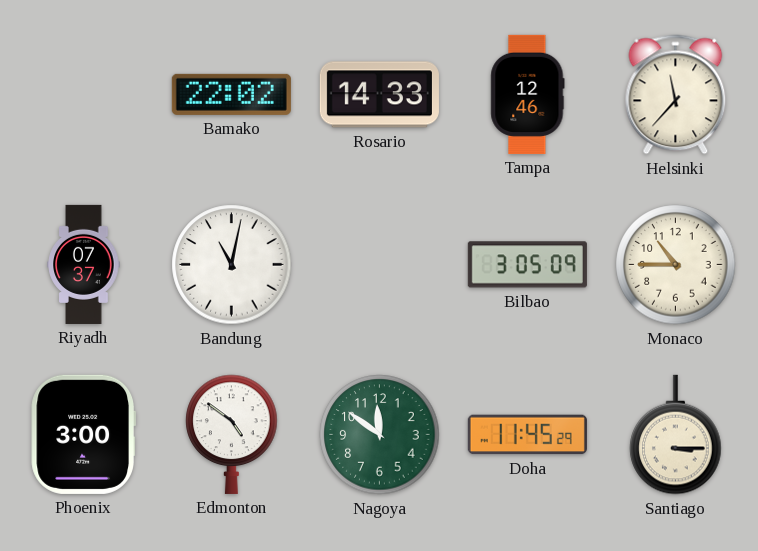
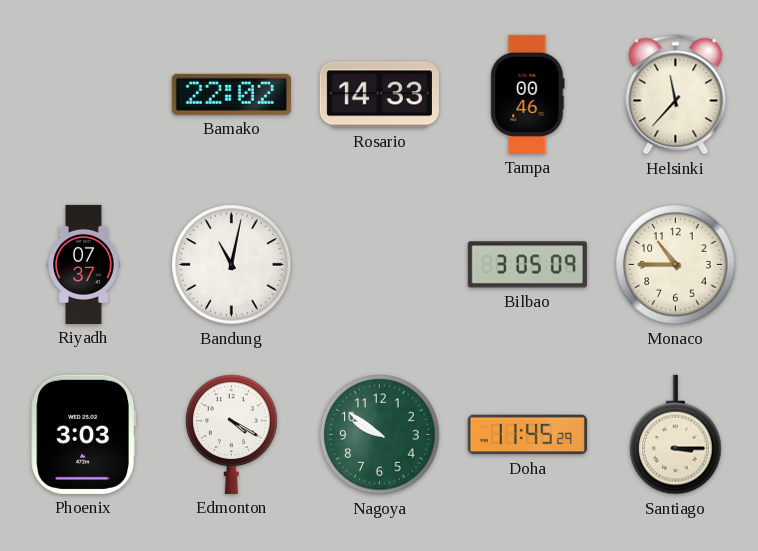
Tampa: 12:46 -> 00:46
Phoenix: 3:00 -> 3:03
Edmonton: 4:51 -> 4:20
Nagoya: 11:51 -> 9:51
